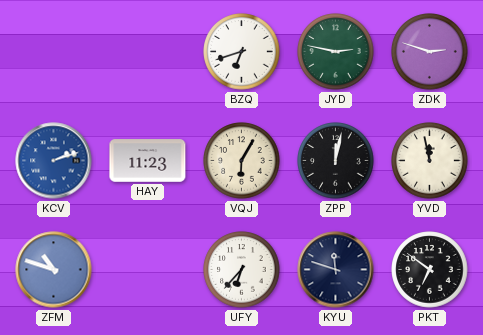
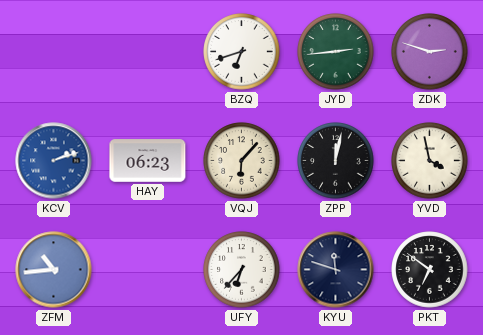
JYD: 2:47 -> 2:44
HAY: 11:23 -> 06:23
VQJ: 6:05 -> 6:07
YVD: 11:58 -> 3:58
ZFM: 10:48 -> 10:44
